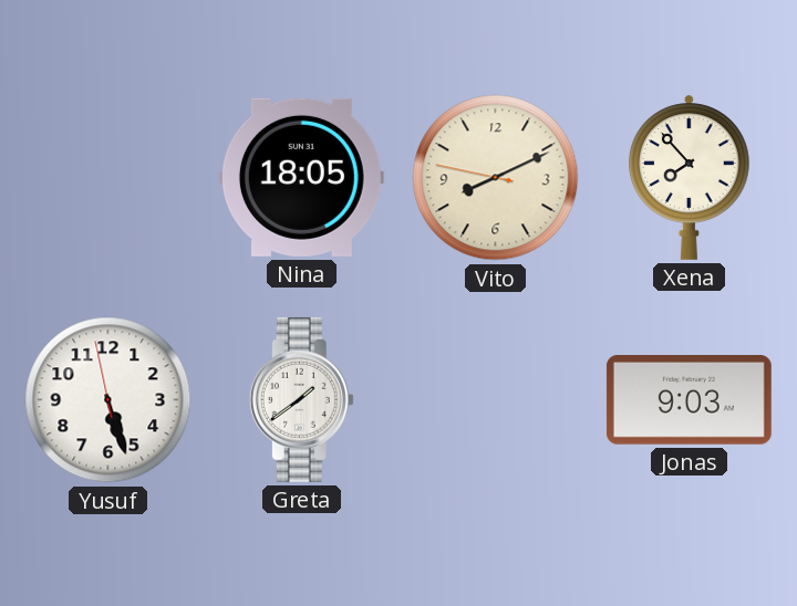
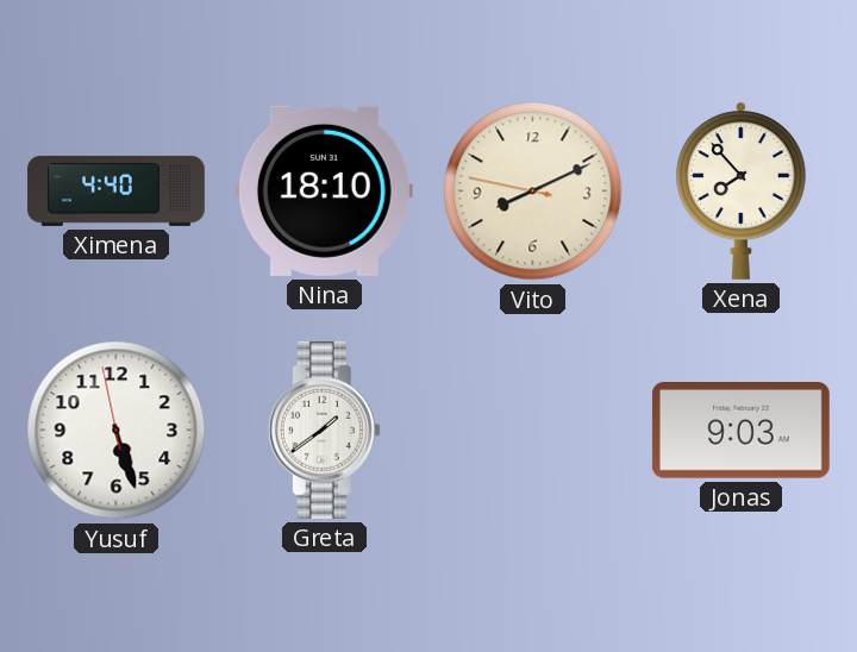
Ximena: none -> 4:40
Nina: 18:05 -> 18:10
